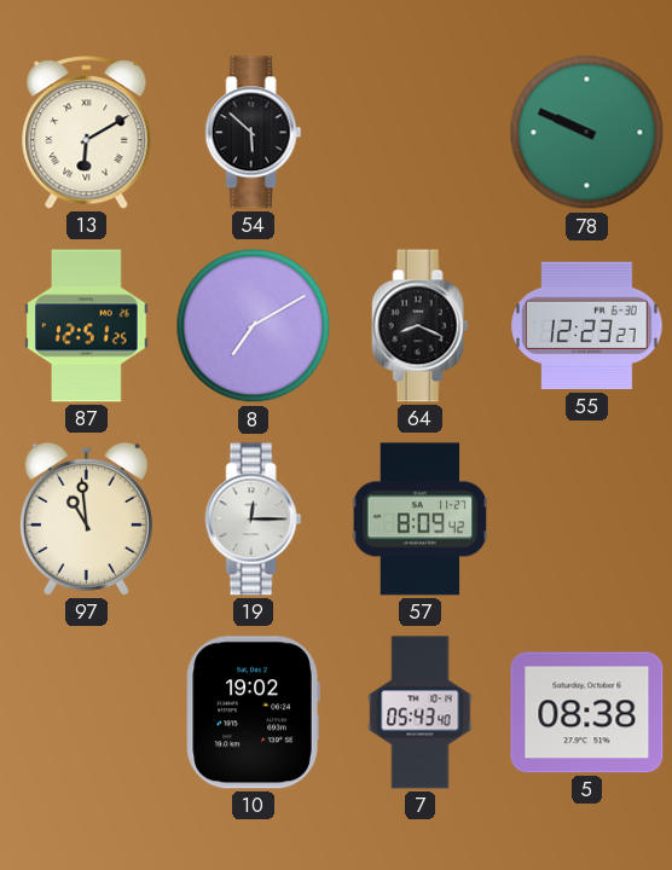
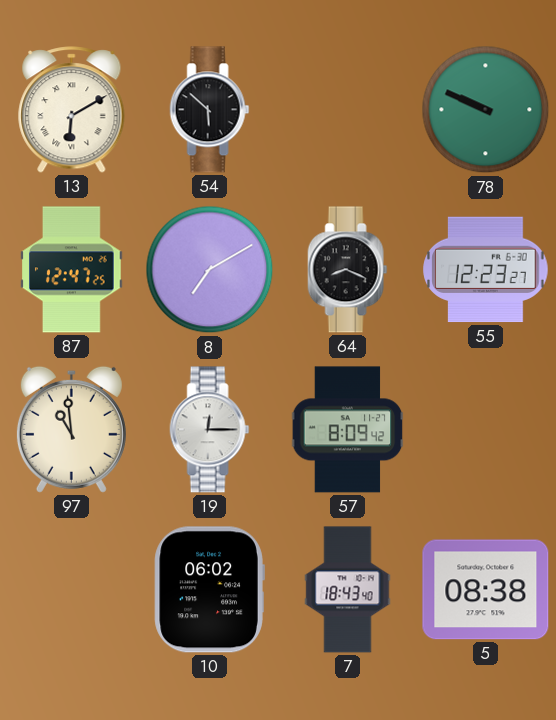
87: 12:51 -> 12:47
10: 19:02 -> 06:02
7: 05:43 -> 18:43
